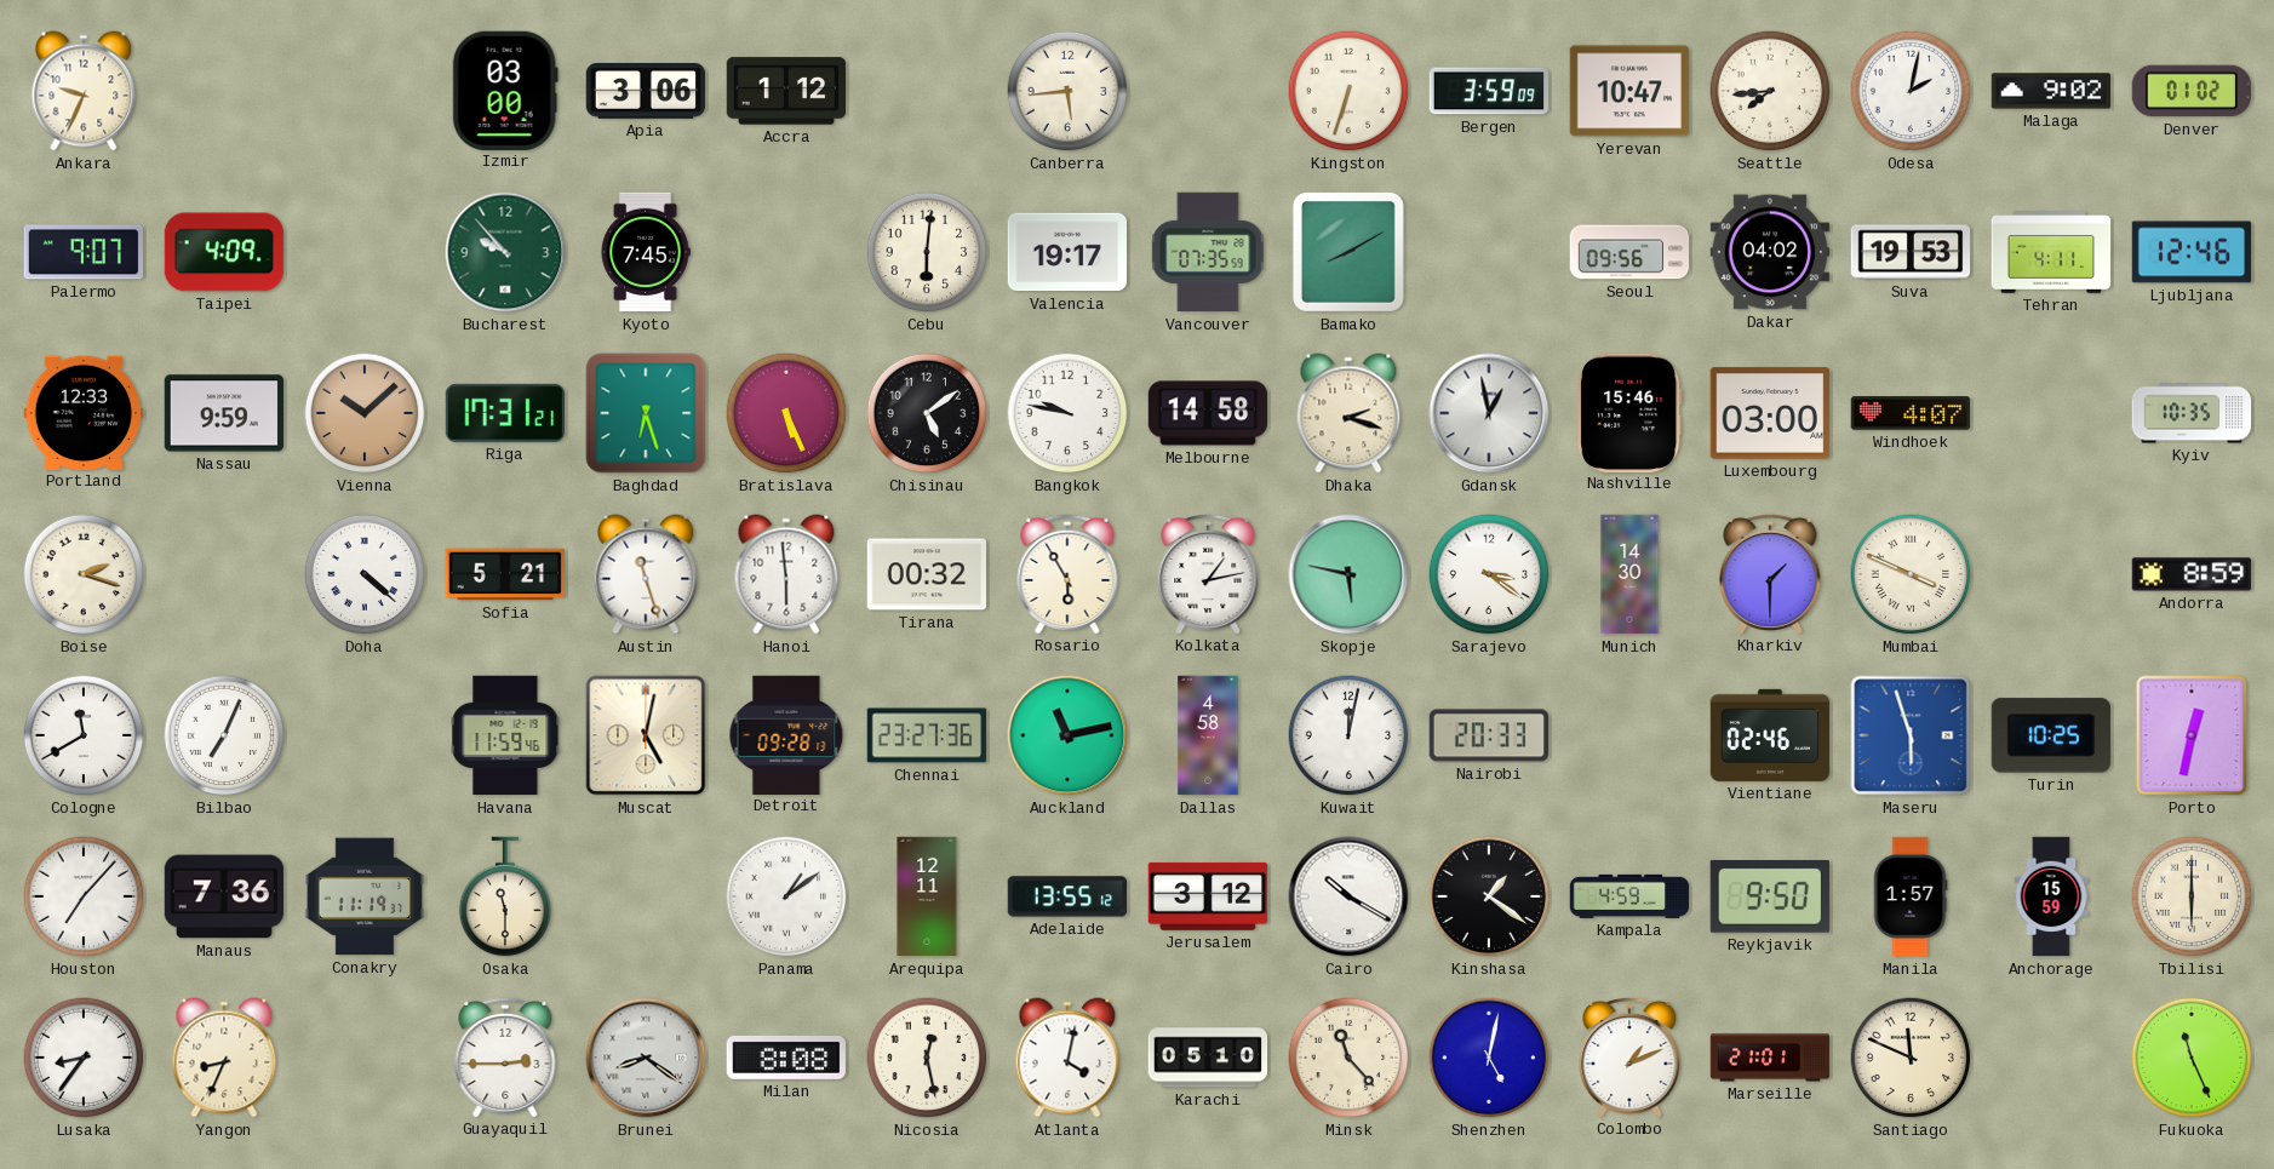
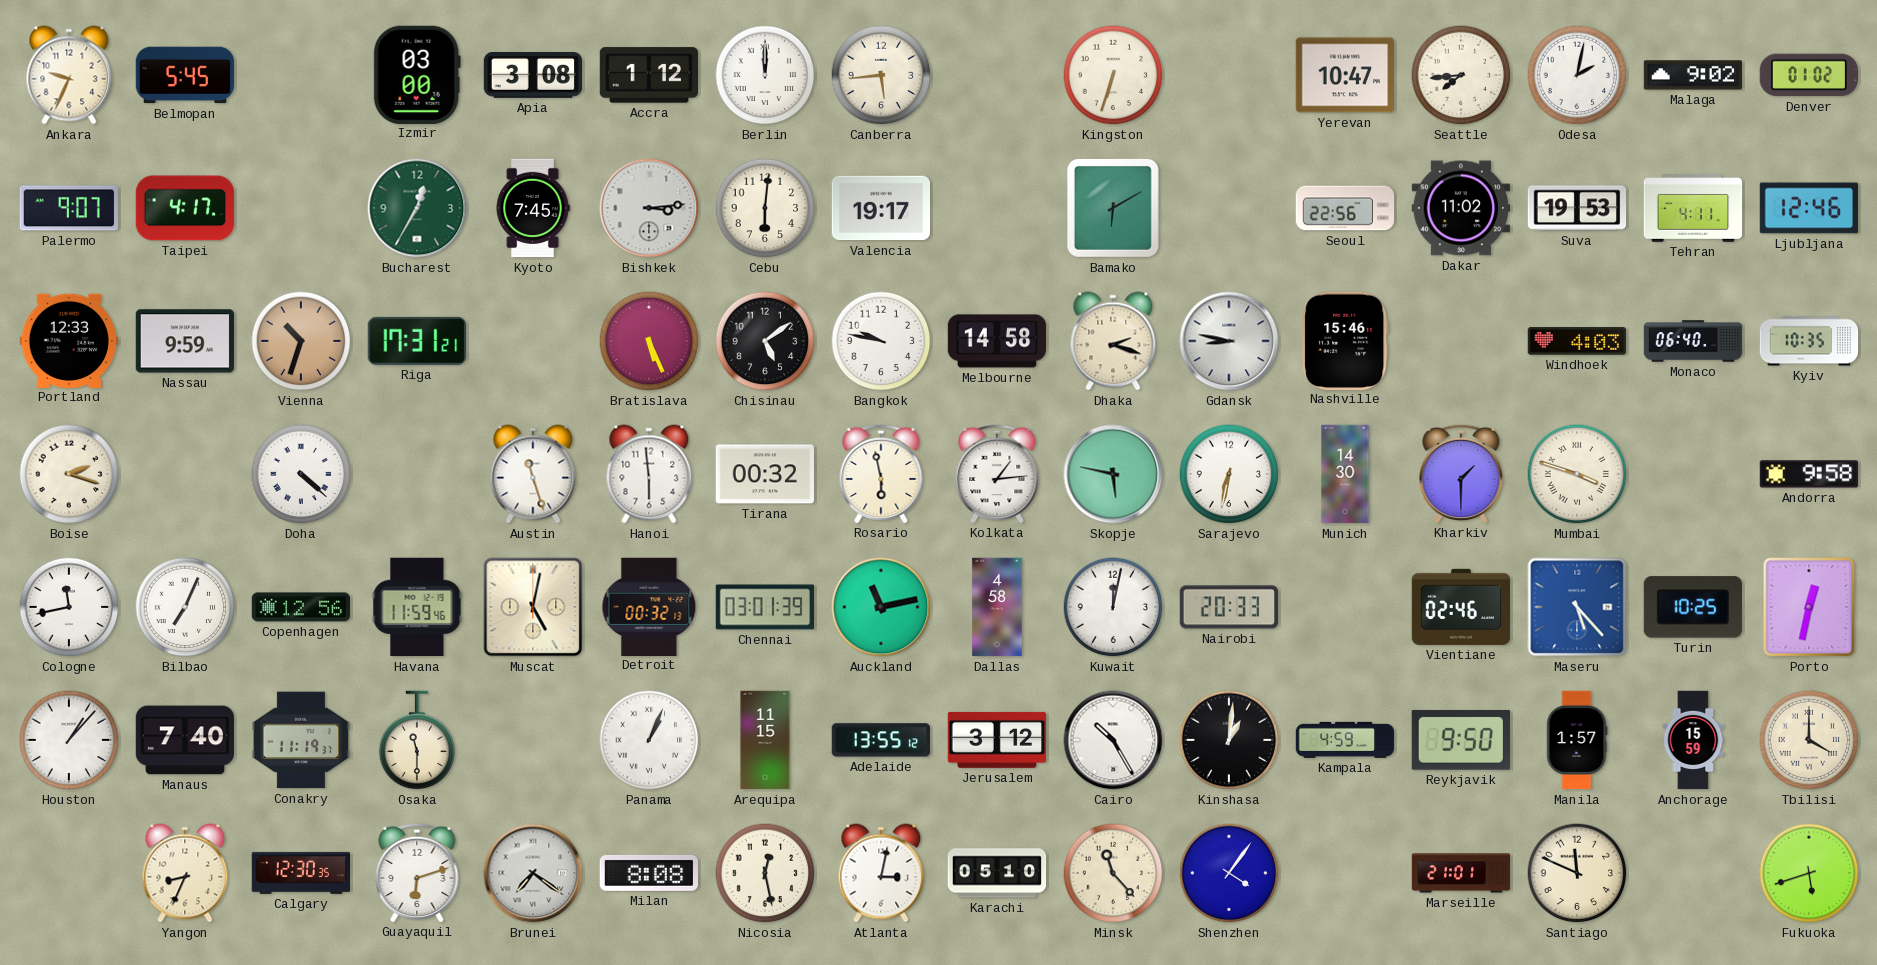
Belmopan: none -> 5:45
Apia: 3:06 -> 3:08
Berlin: none -> 12:00
Bergen: 3:59 -> none
Taipei: 4:09 -> 4:17
Bucharest: 9:53 -> 12:35
Bishkek: none -> 3:14
Vancouver: 07:35 -> none
Bamako: 8:10 -> 6:10
Seoul: 09:56 -> 22:56
Dakar: 04:02 -> 11:02
Vienna: 10:08 -> 10:33
Baghdad: 6:27 -> none
Gdansk: 12:58 -> 8:47
Luxembourg: 03:00 -> none
Windhoek: 4:07 -> 4:03
Monaco: none -> 06:40
Sofia: 5:21 -> none
Rosario: 5:55 -> 5:58
Kolkata: 1:13 -> 1:14
Sarajevo: 3:21 -> 6:32
Mumbai: 3:49 -> 3:48
Andorra: 8:59 -> 9:58
Cologne: 11:40 -> 11:43
Copenhagen: none -> 12:56
Detroit: 09:28 -> 00:32
Chennai: 23:27 -> 03:01
Maseru: 5:57 -> 5:23
Houston: 7:07 -> 1:07
Manaus: 7:36 -> 7:40
Panama: 1:09 -> 1:04
Arequipa: 12:11 -> 11:15
Cairo: 10:20 -> 10:25
Kinshasa: 1:21 -> 1:01
Tbilisi: 6:00 -> 4:00
Lusaka: 8:36 -> none
Calgary: none -> 12:30
Guayaquil: 2:45 -> 6:12
Brunei: 8:21 -> 7:21
Atlanta: 4:02 -> 3:02
Shenzhen: 5:02 -> 4:06
Colombo: 1:11 -> none
Fukuoka: 11:26 -> 5:42
